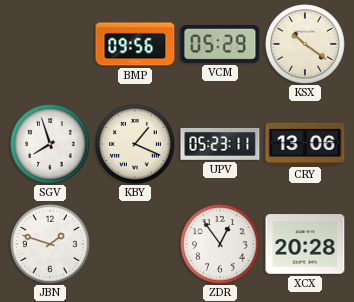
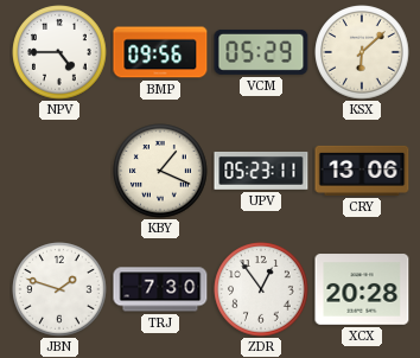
NPV: none -> 4:45
KSX: 10:21 -> 6:08
SGV: 7:57 -> none
TRJ: none -> 7:30
